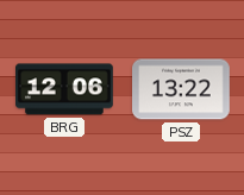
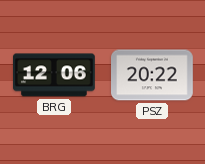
PSZ: 13:22 -> 20:22
